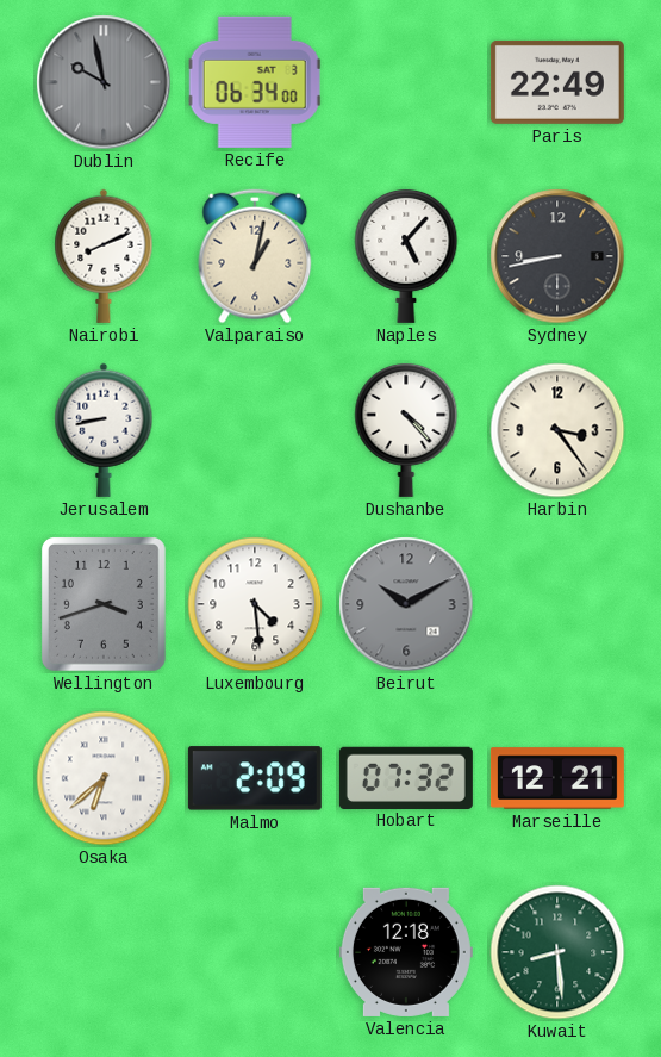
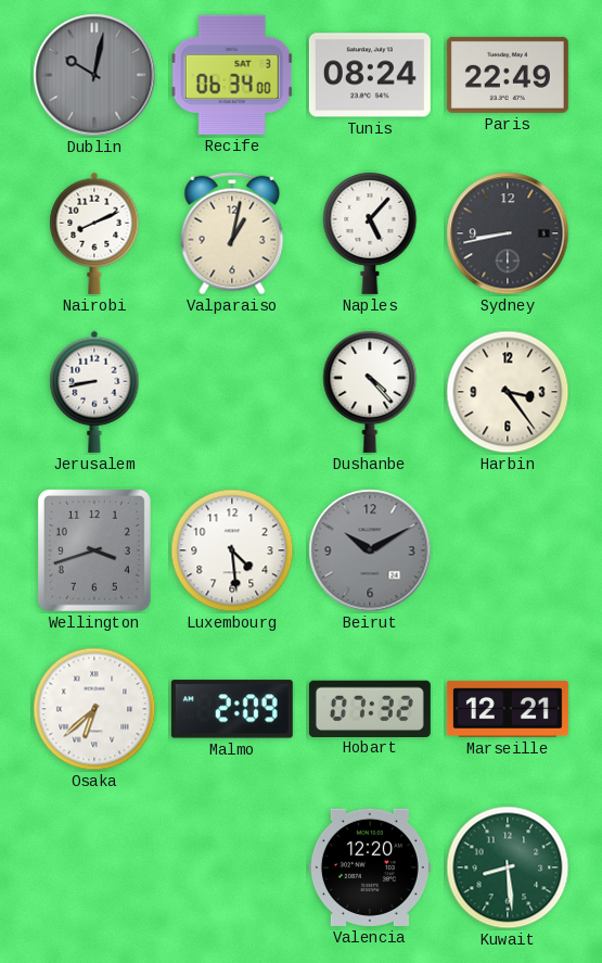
Dublin: 9:58 -> 10:02
Tunis: none -> 08:24
Valencia: 12:18 -> 12:20
